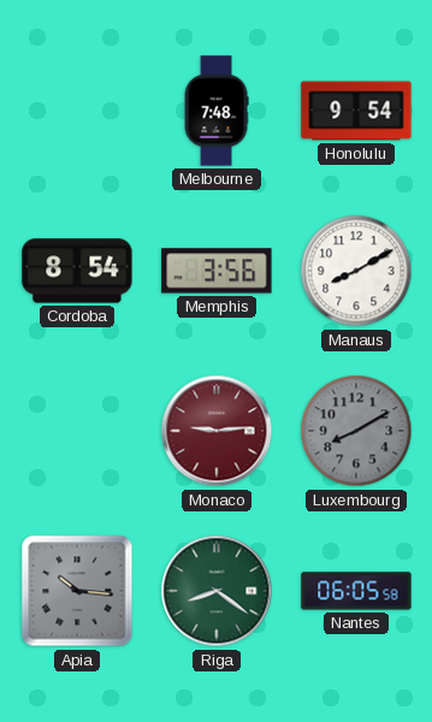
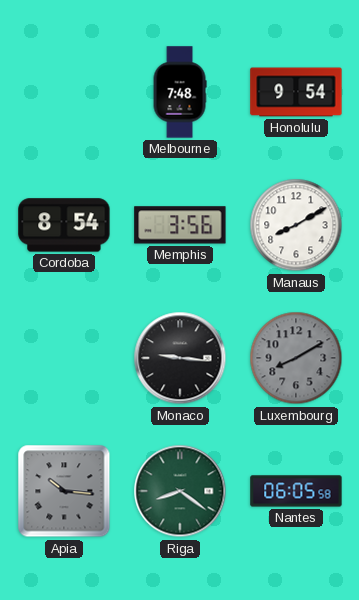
Monaco: 9:14 -> 9:16
Monaco dial: burgundy -> black
